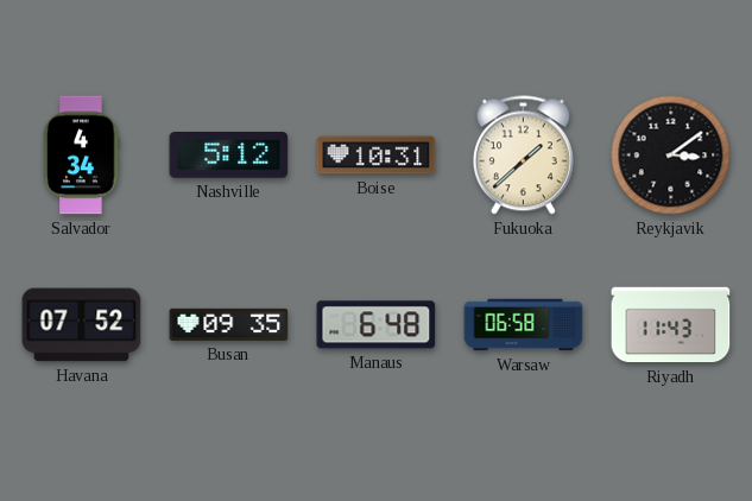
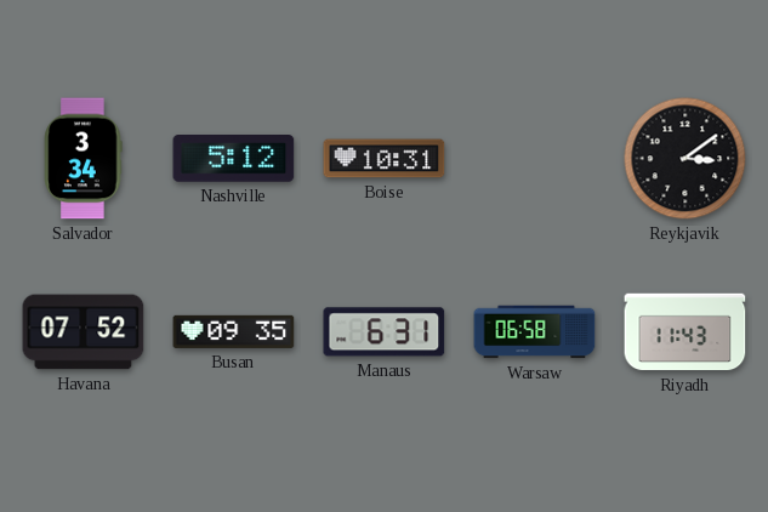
Salvador: 4:34 -> 3:34
Fukuoka: 1:38 -> none
Manaus: 6:48 -> 6:31
